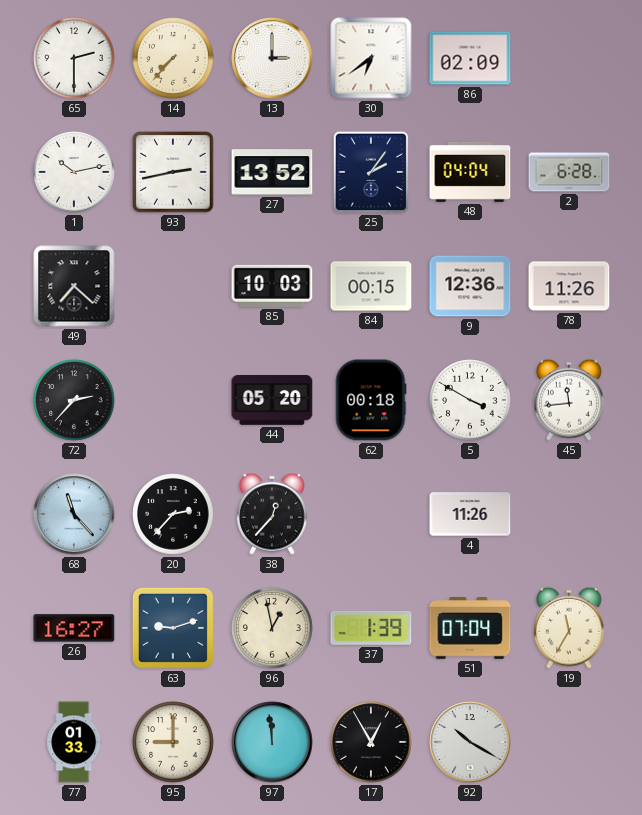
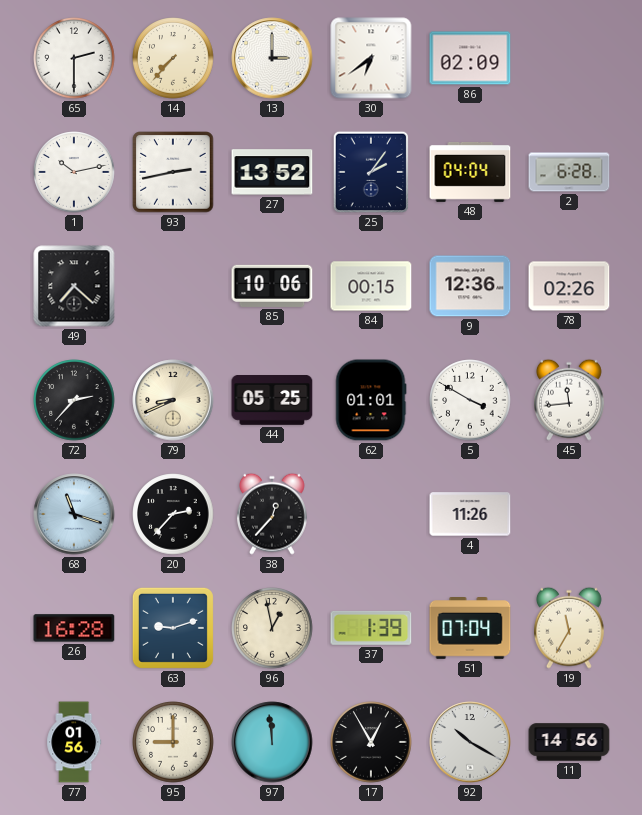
85: 10:03 -> 10:06
78: 11:26 -> 02:26
79: none -> 8:41
44: 05:20 -> 05:25
62: 00:18 -> 01:01
68: 11:23 -> 11:18
26: 16:27 -> 16:28
77: 01:33 -> 01:56
11: none -> 14:56
